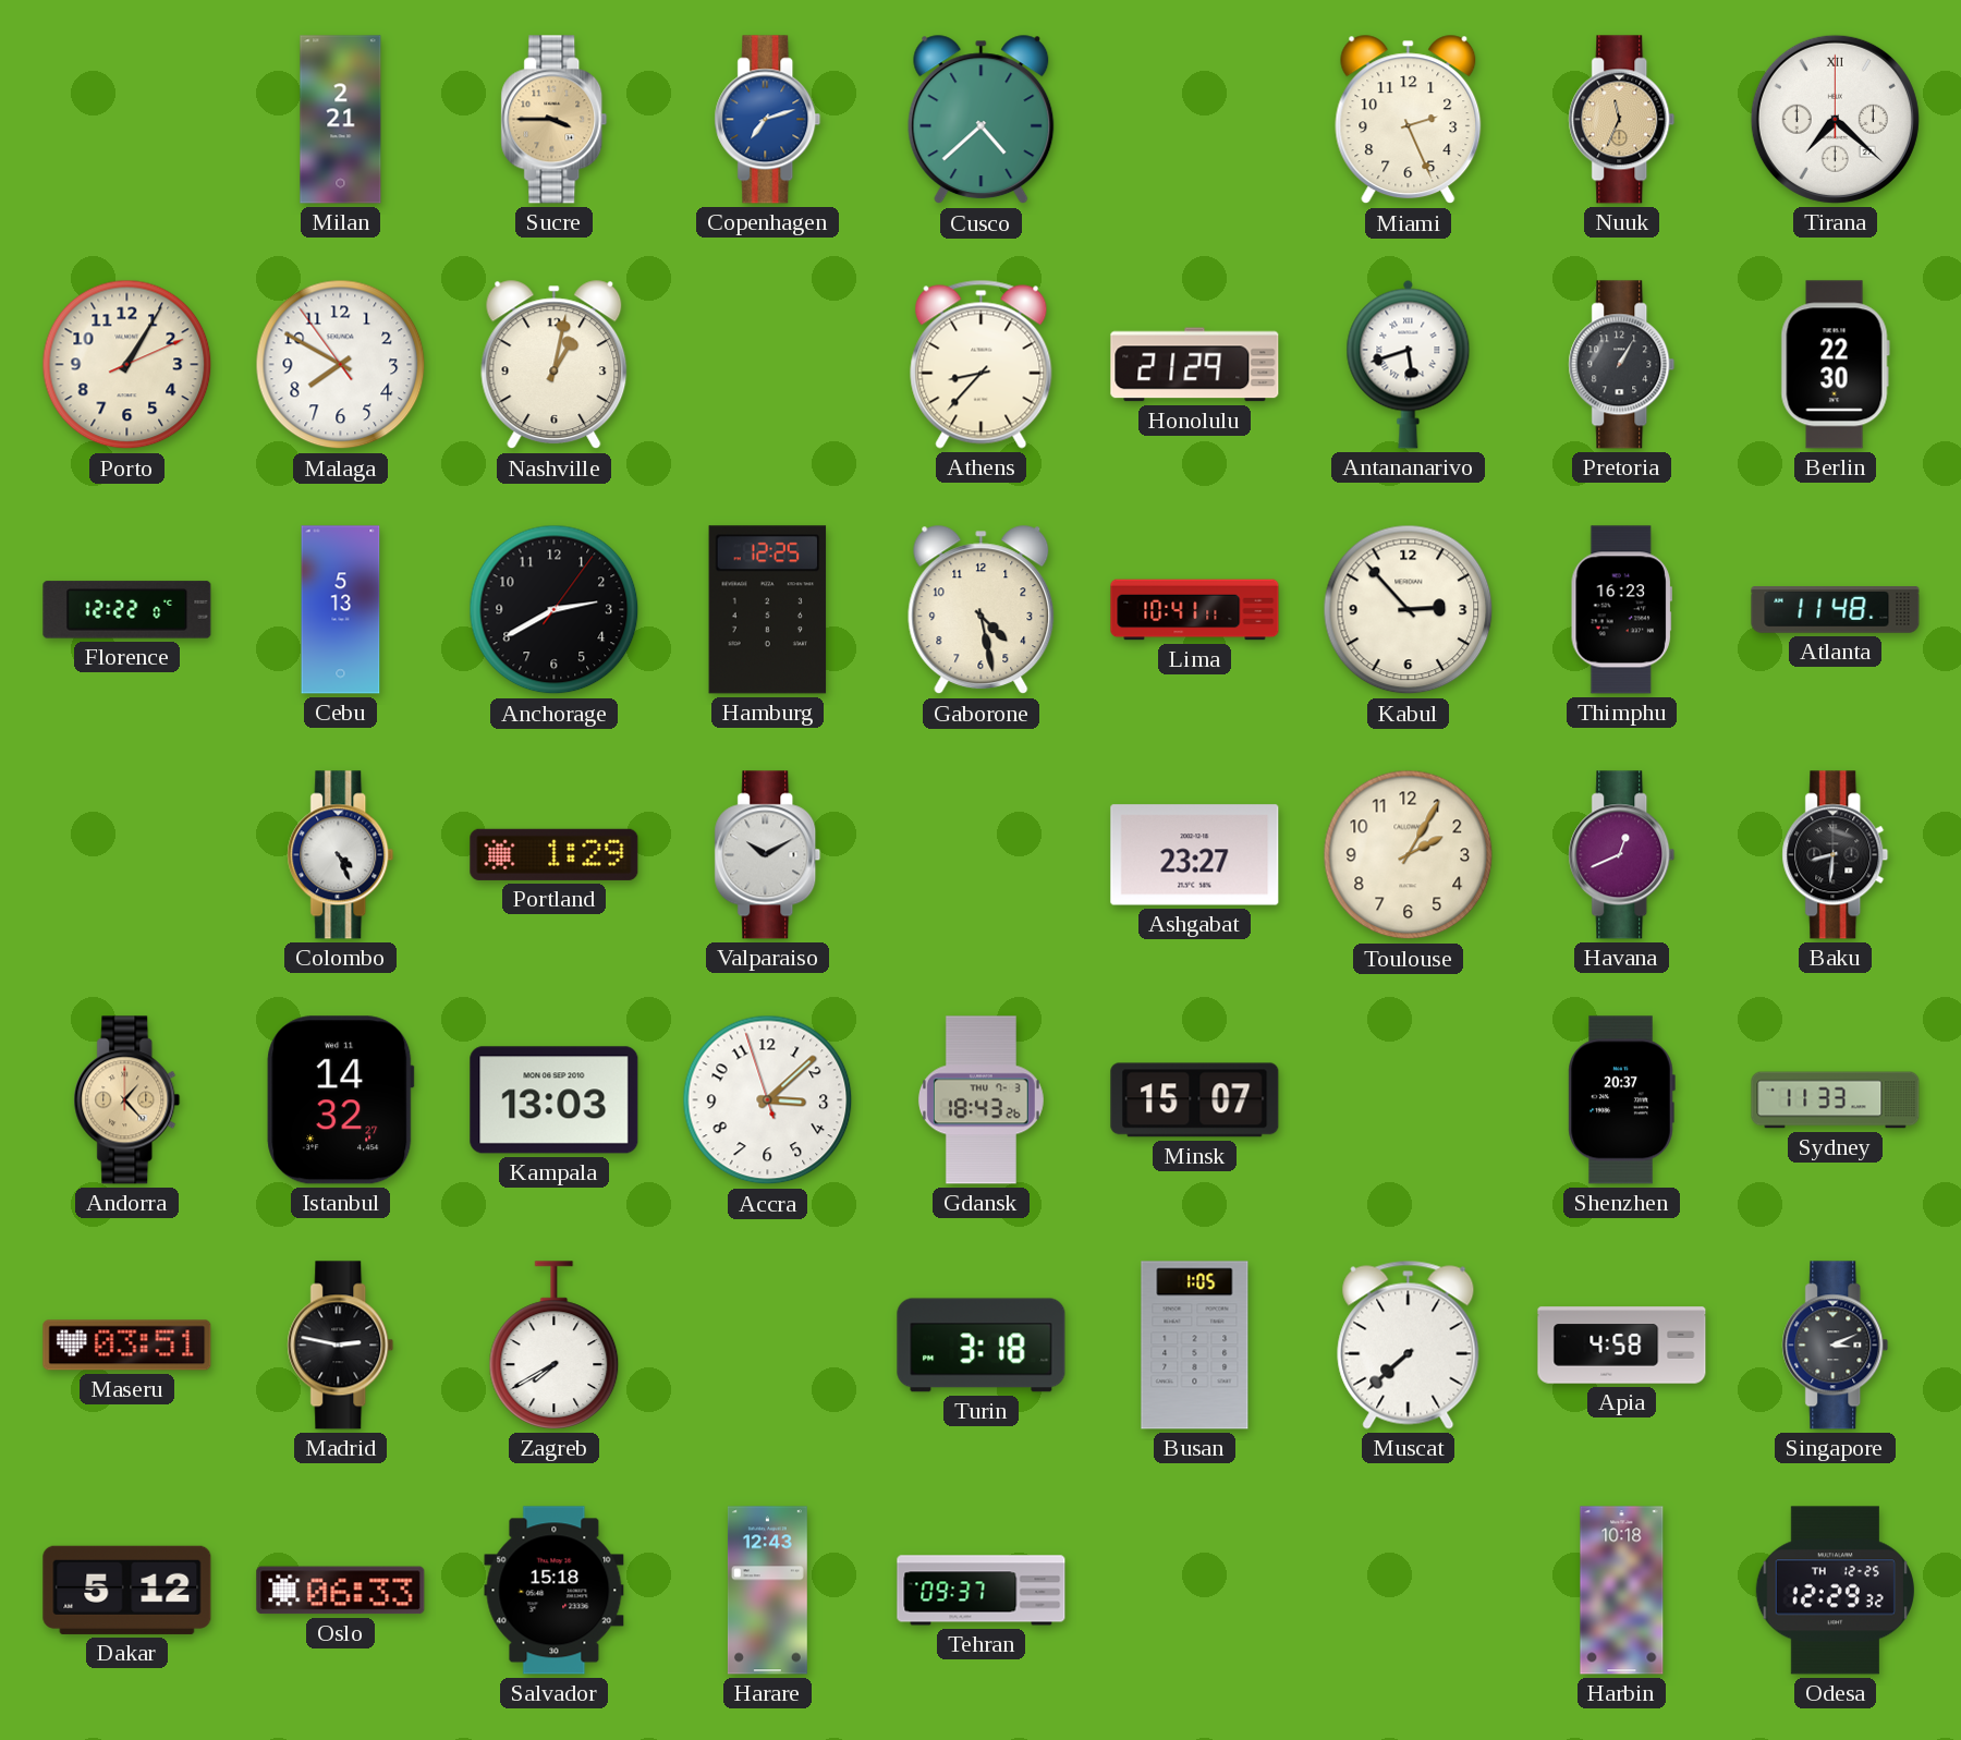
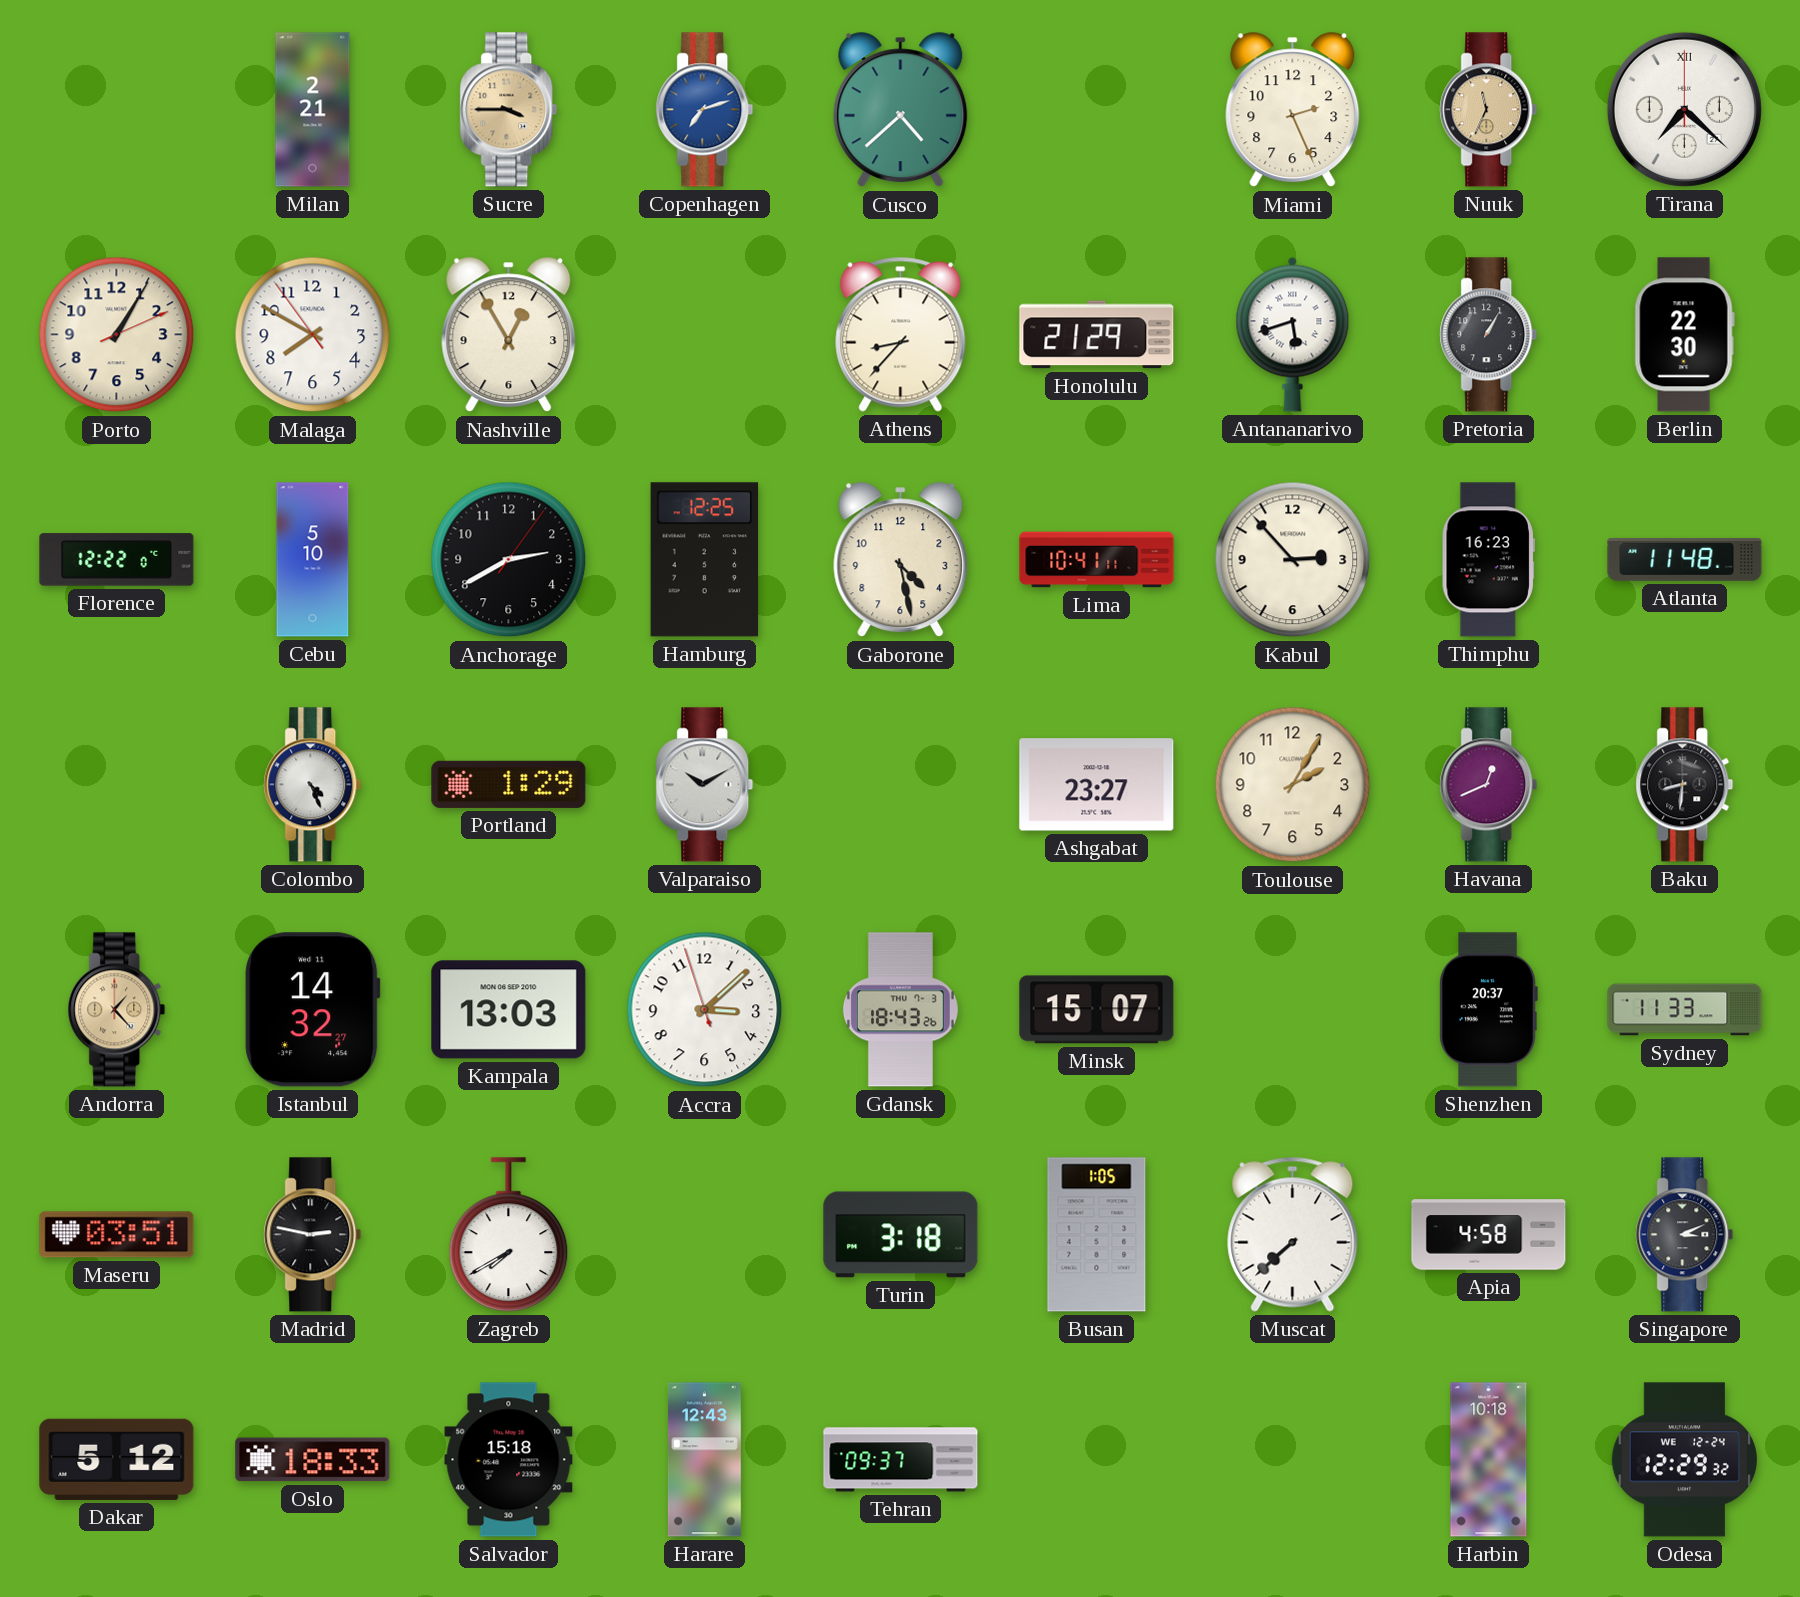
Nashville: 1:02 -> 12:55
Cebu: 5:13 -> 5:10
Oslo: 06:33 -> 18:33
Odesa date: TH 12-25 -> WE 12-24
